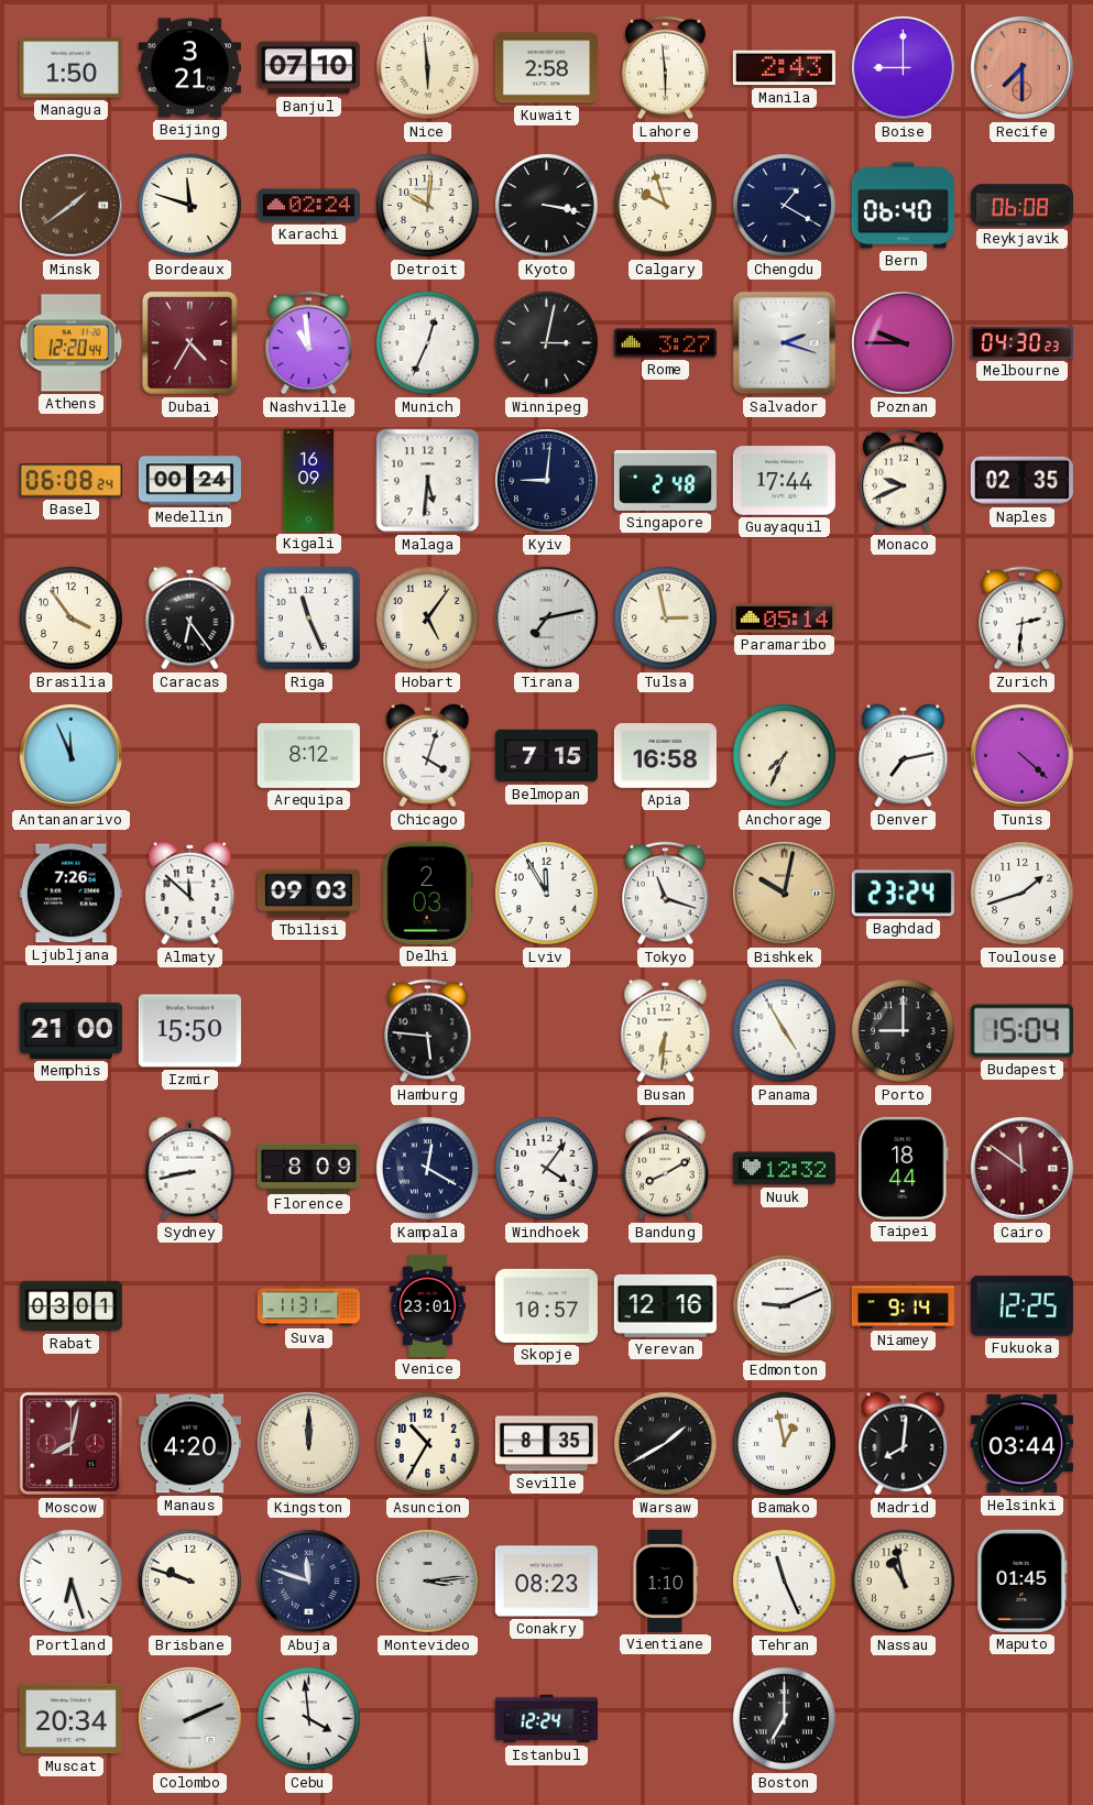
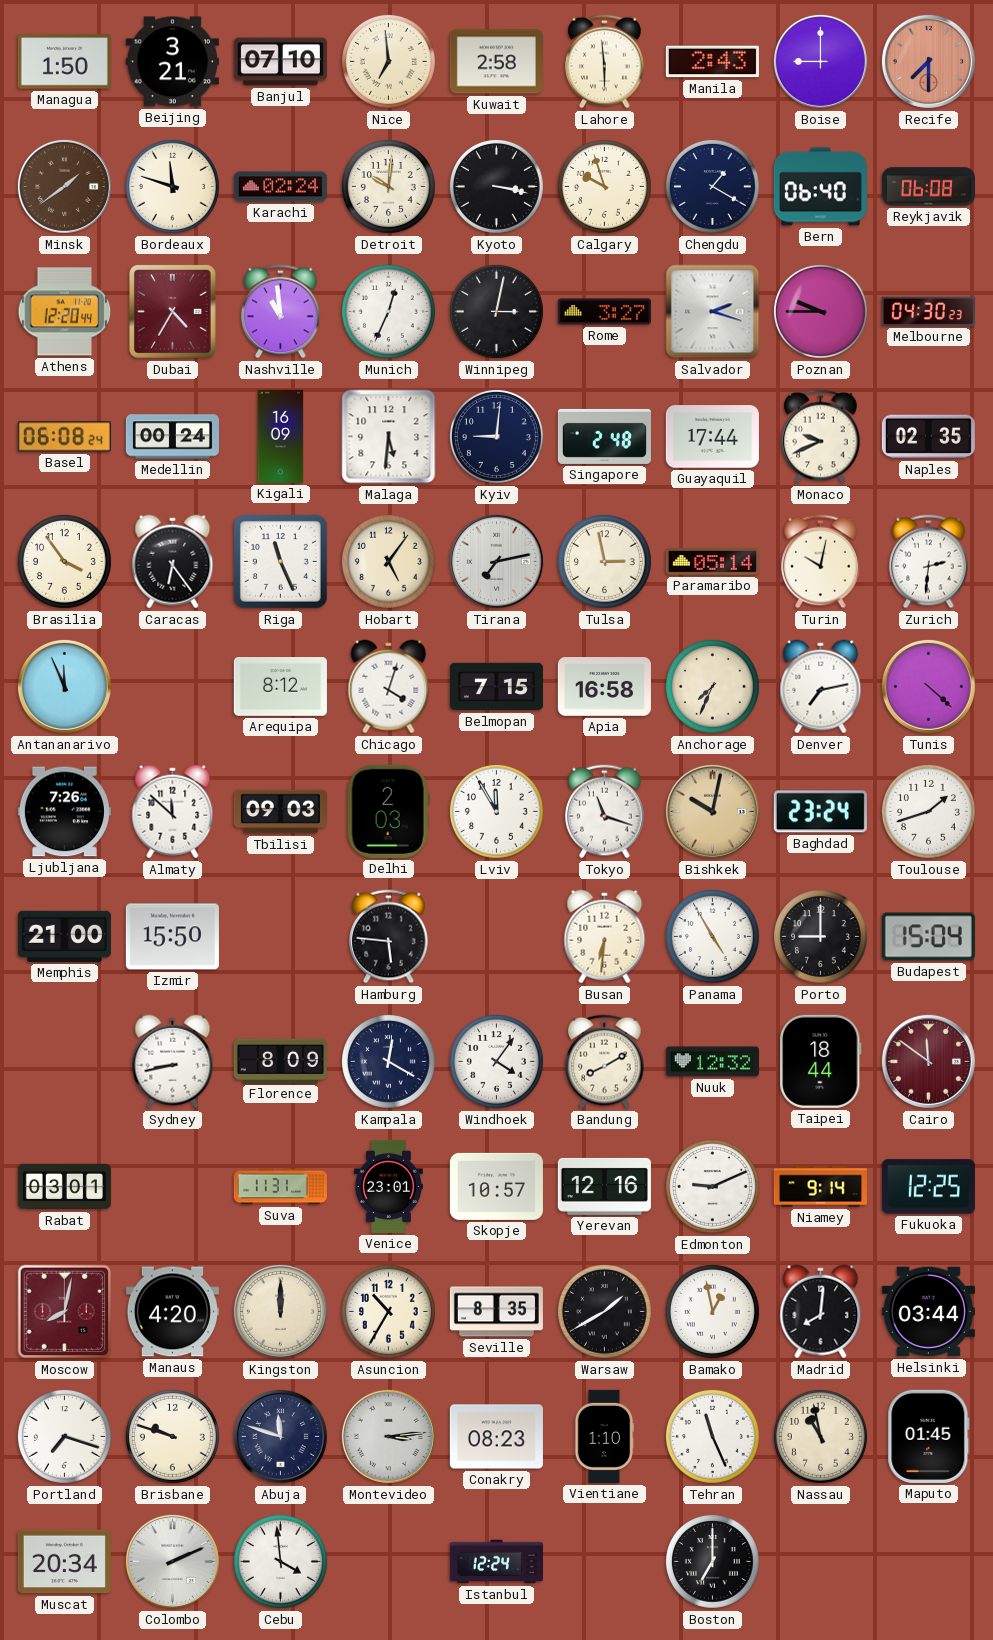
Nice: 5:59 -> 6:59
Turin: none -> 10:02
Portland: 6:27 -> 7:18
